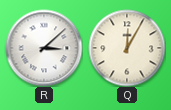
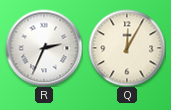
R: 3:08 -> 2:34
